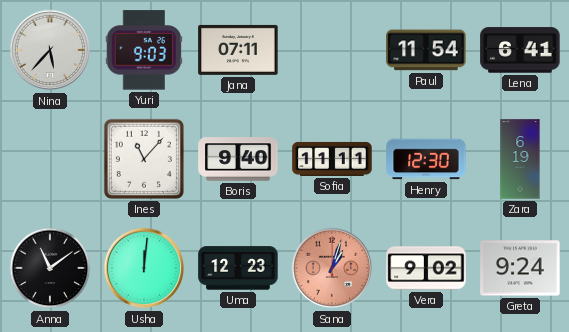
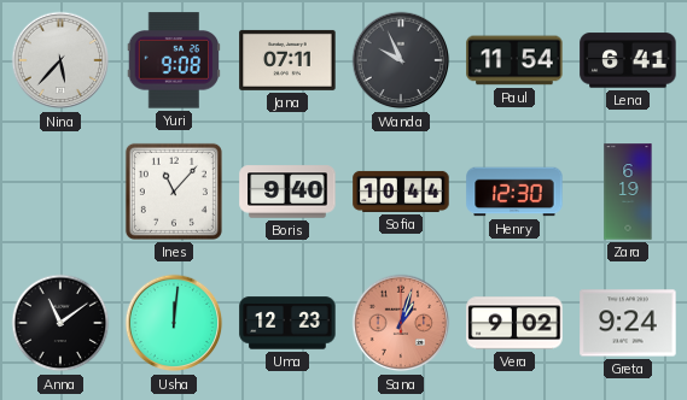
Yuri: 9:03 -> 9:08
Wanda: none -> 9:56
Sofia: 11:11 -> 10:44
